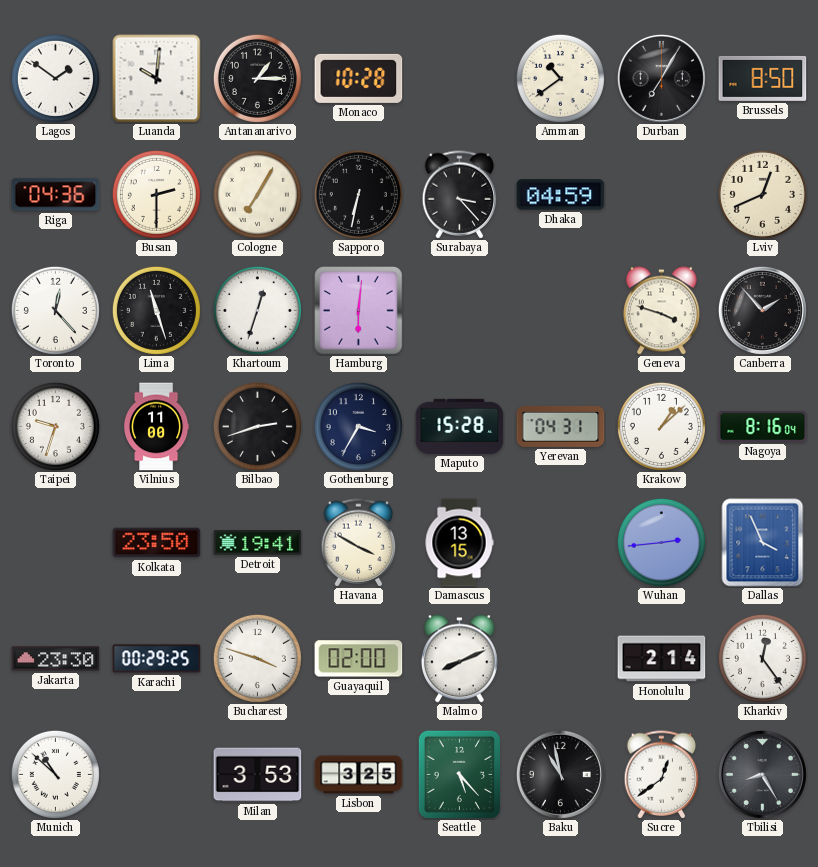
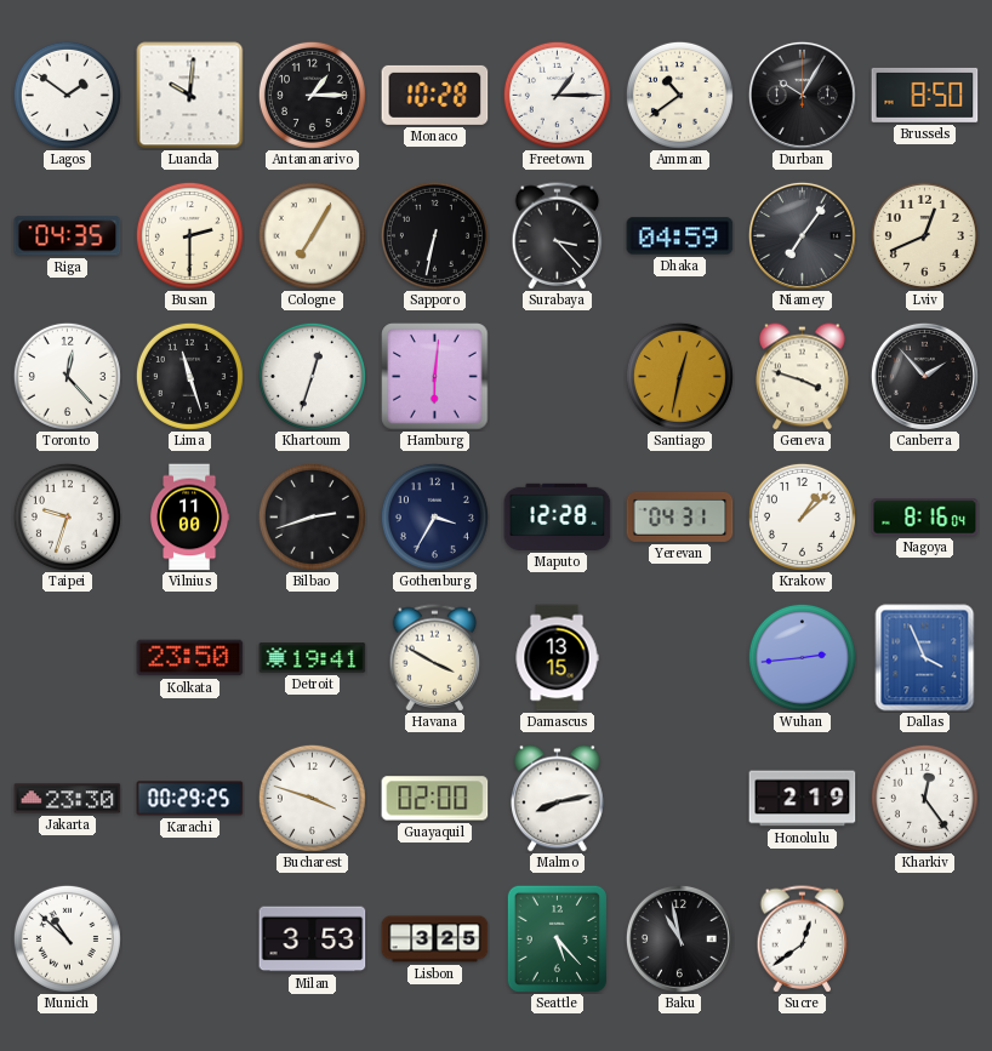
Freetown: none -> 1:15
Durban: 7:05 -> 10:05
Riga: 04:36 -> 04:35
Niamey: none -> 7:06
Santiago: none -> 12:32
Maputo: 15:28 -> 12:28
Malmo: 8:11 -> 8:13
Honolulu: 2:14 -> 2:19
Tbilisi: 8:25 -> none
